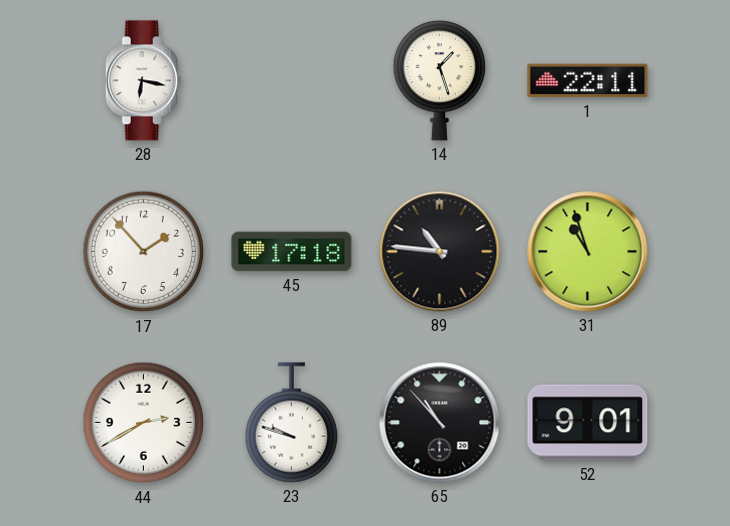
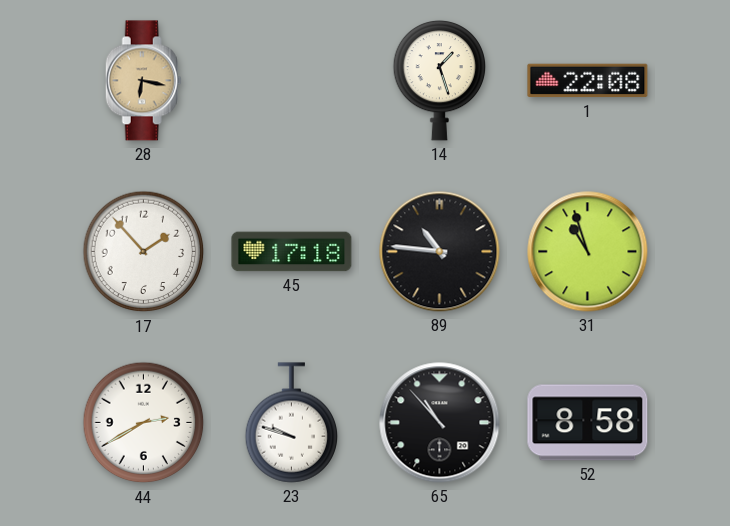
28 dial: white -> champagne
1: 22:11 -> 22:08
52: 9:01 -> 8:58
